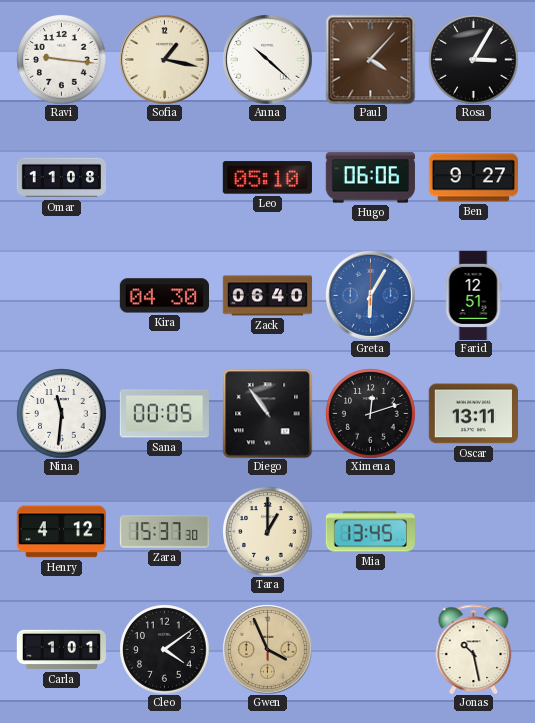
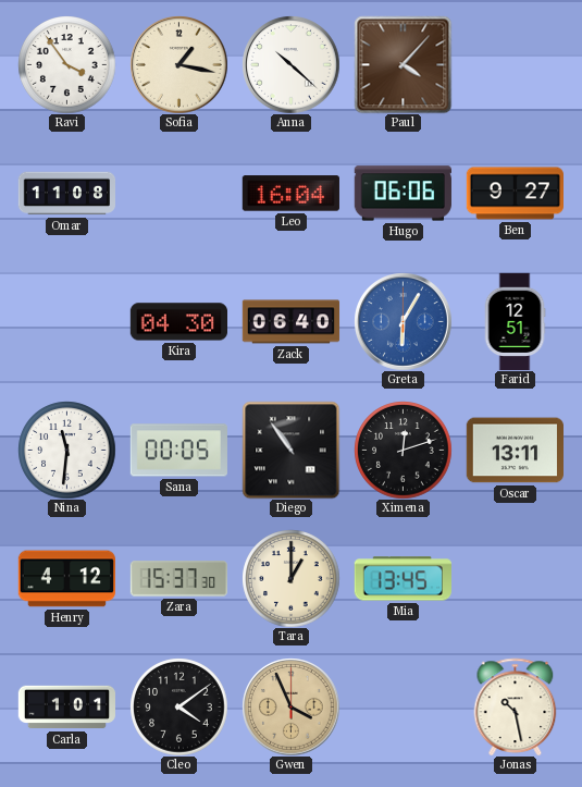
Ravi: 9:16 -> 3:54
Rosa: 3:05 -> none
Leo: 05:10 -> 16:04
